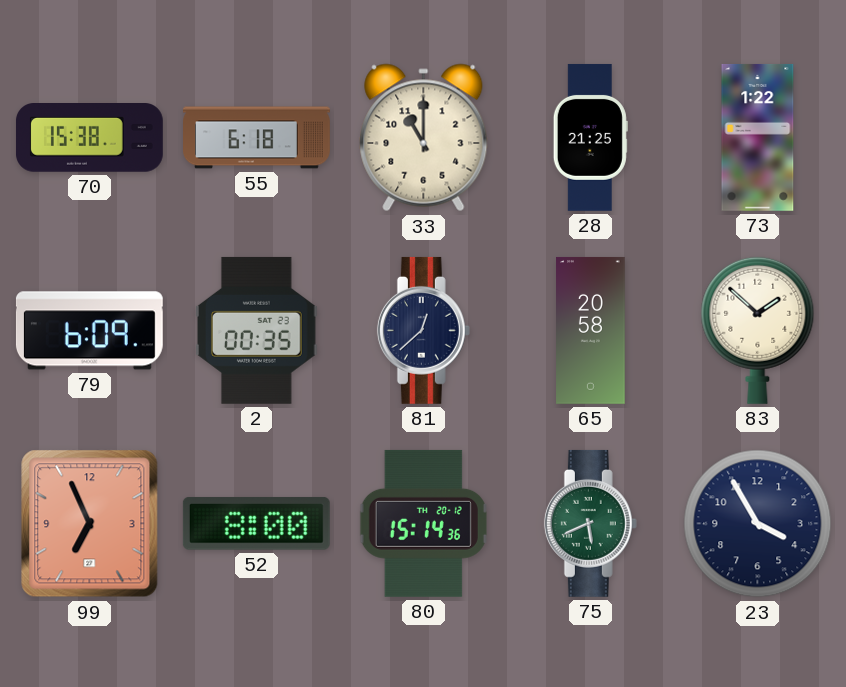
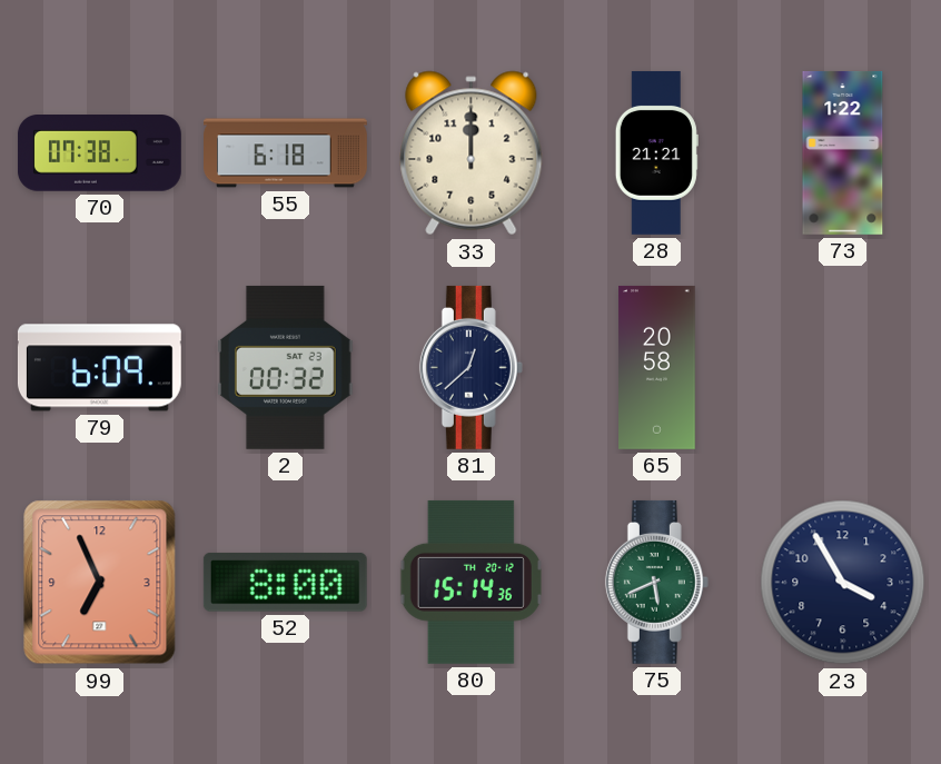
70: 15:38 -> 07:38
33: 11:00 -> 12:00
28: 21:25 -> 21:21
2: 00:35 -> 00:32
83: 1:52 -> none
